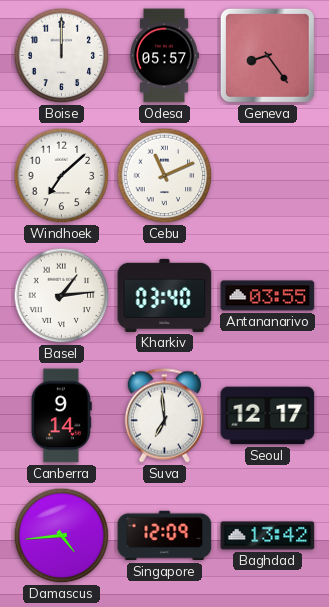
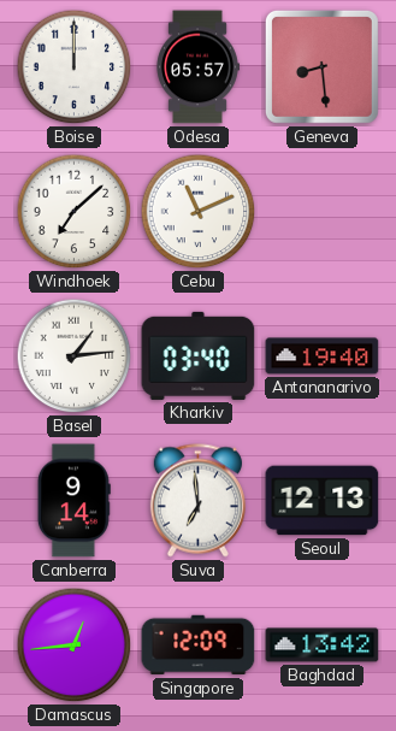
Geneva: 8:24 -> 8:29
Antananarivo: 03:55 -> 19:40
Seoul: 12:17 -> 12:13
Damascus: 4:44 -> 12:44
